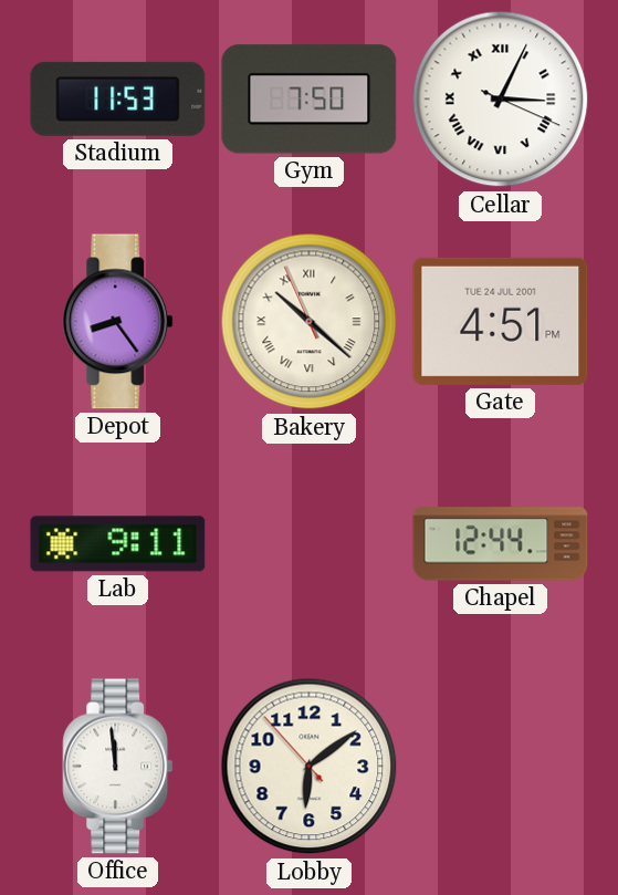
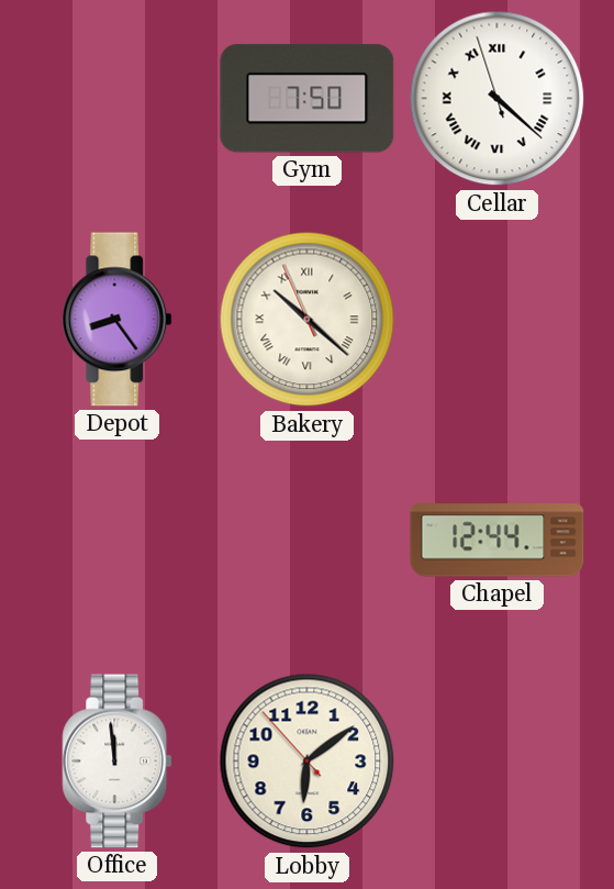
Stadium: 11:53 -> none
Cellar: 3:04 -> 4:21
Gate: 4:51 -> none
Lab: 9:11 -> none
